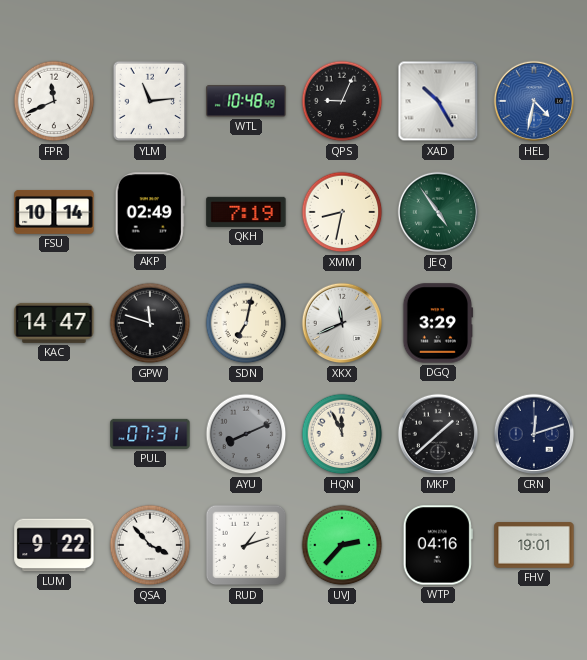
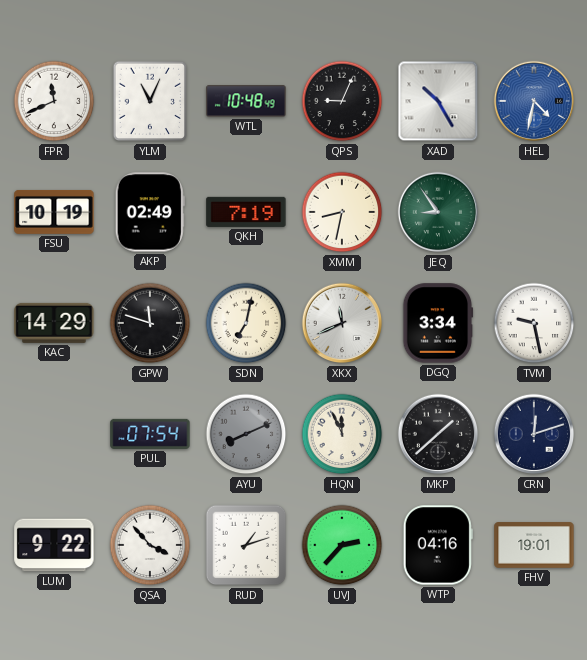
YLM: 11:14 -> 11:04
FSU: 10:14 -> 10:19
JEQ: 4:54 -> 8:54
KAC: 14:47 -> 14:29
DGQ: 3:29 -> 3:34
TVM: none -> 9:28
PUL: 07:31 -> 07:54
